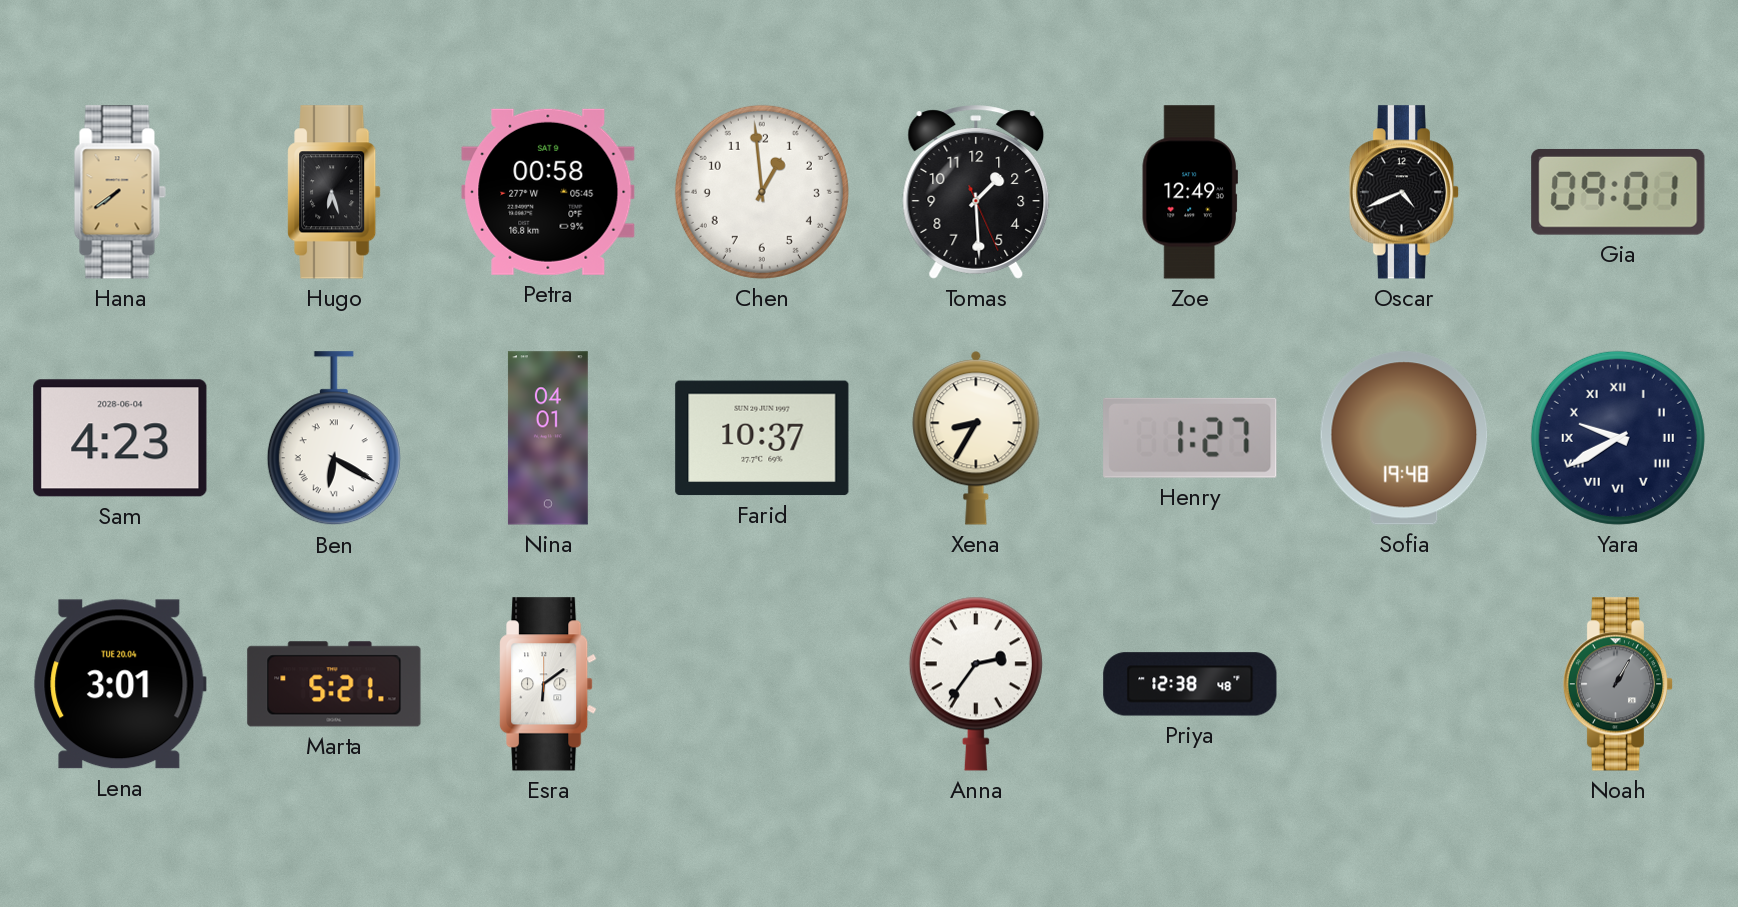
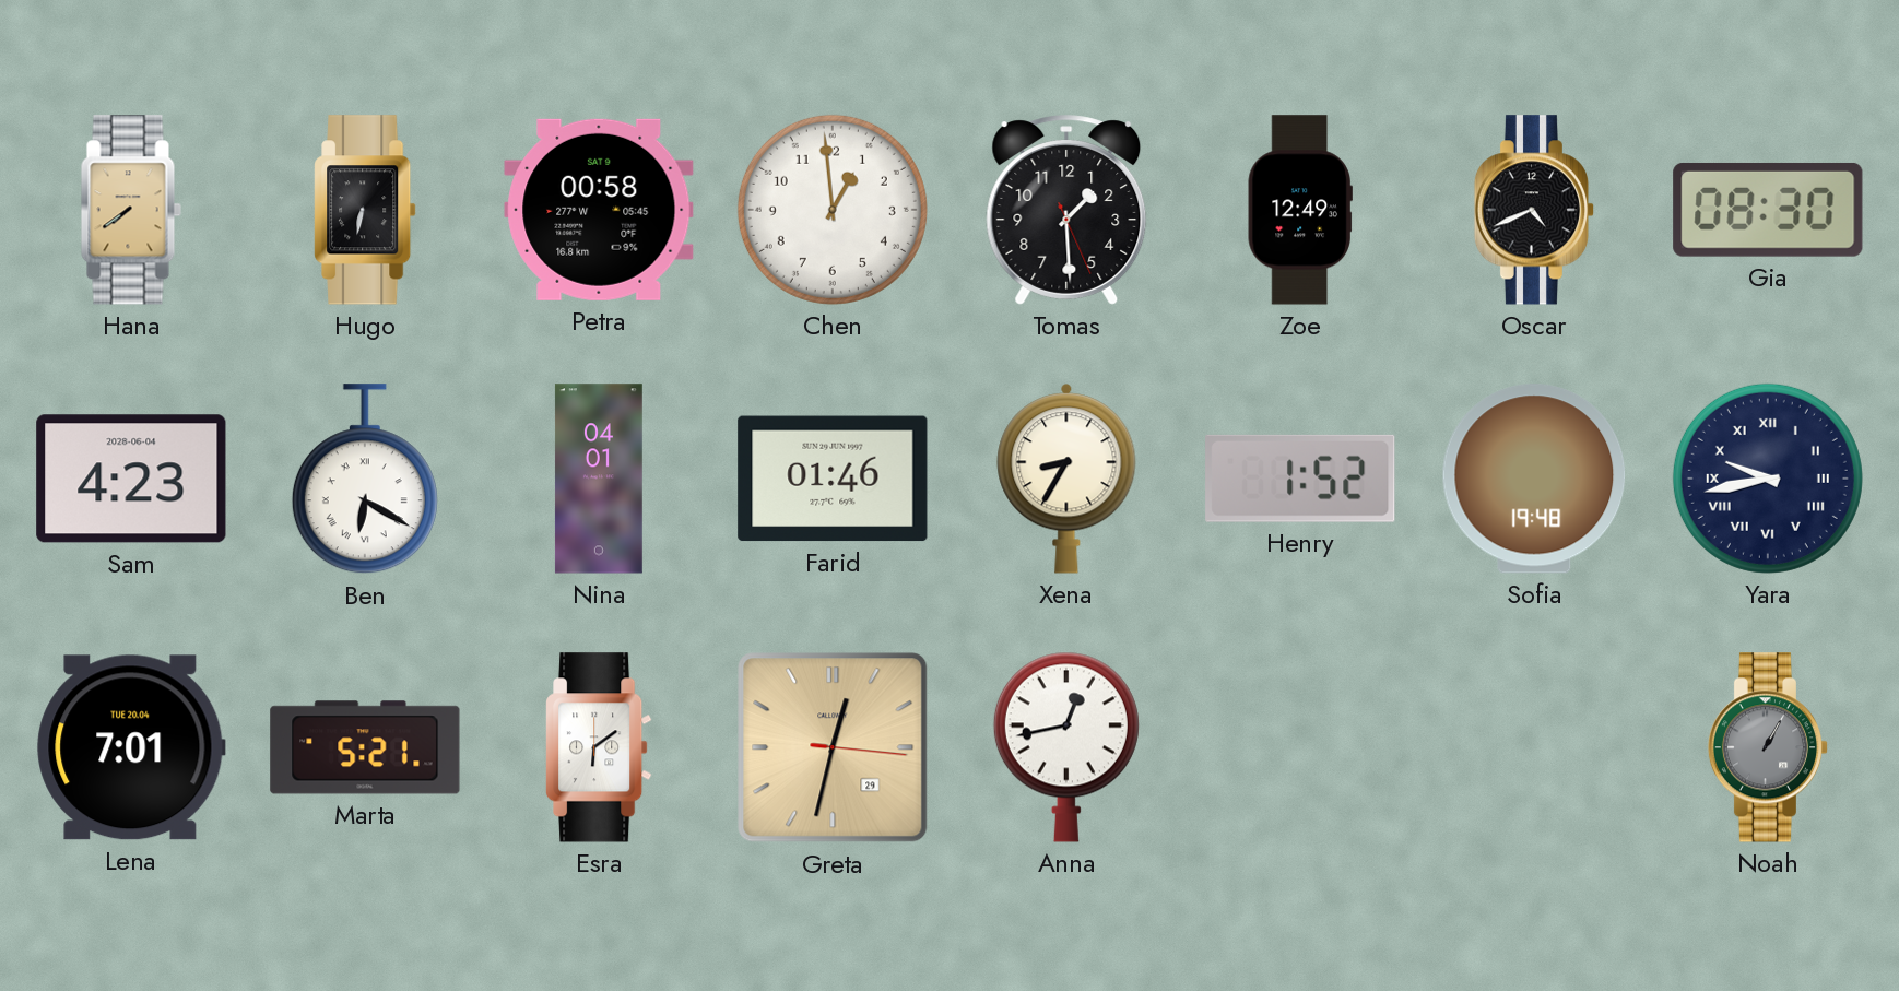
Hugo: 6:27 -> 6:32
Gia: 09:01 -> 08:30
Farid: 10:37 -> 01:46
Henry: 1:27 -> 1:52
Yara: 9:40 -> 9:43
Lena: 3:01 -> 7:01
Greta: none -> 12:32
Anna: 2:36 -> 12:43
Priya: 12:38 -> none
